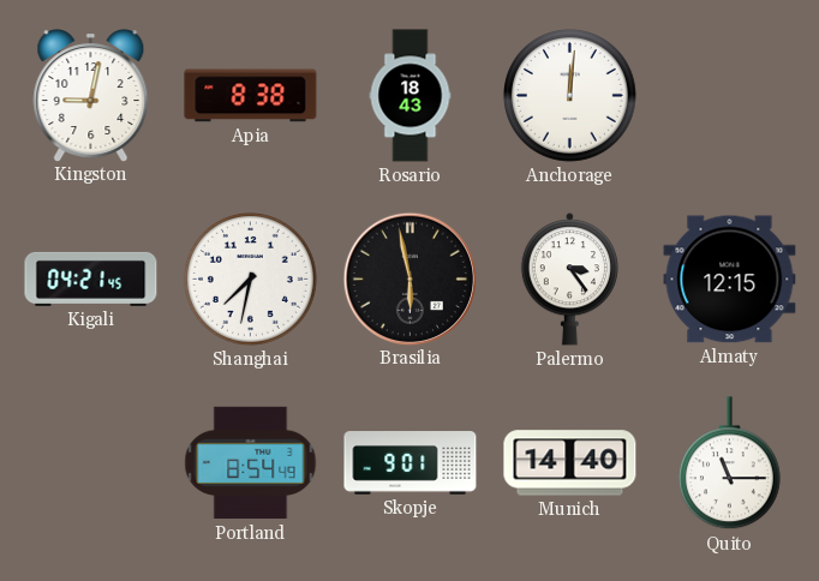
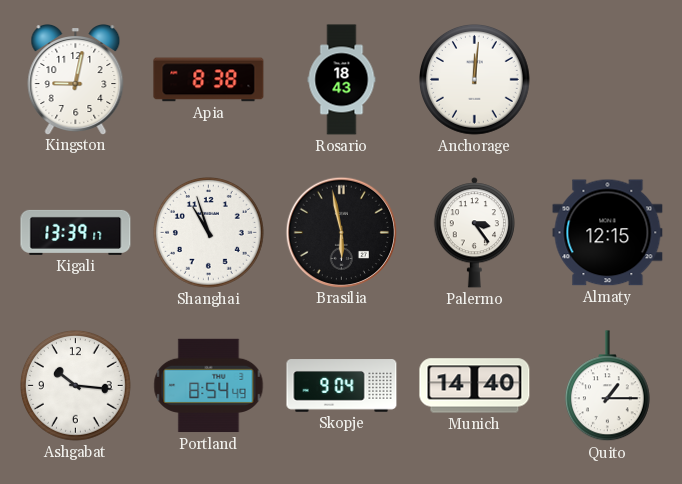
Kigali: 04:21 -> 13:39
Shanghai: 7:32 -> 10:57
Ashgabat: none -> 10:16
Skopje: 9:01 -> 9:04
Quito: 11:15 -> 1:15
